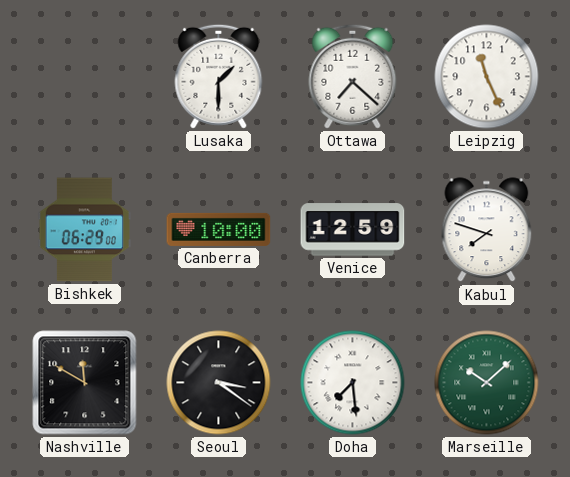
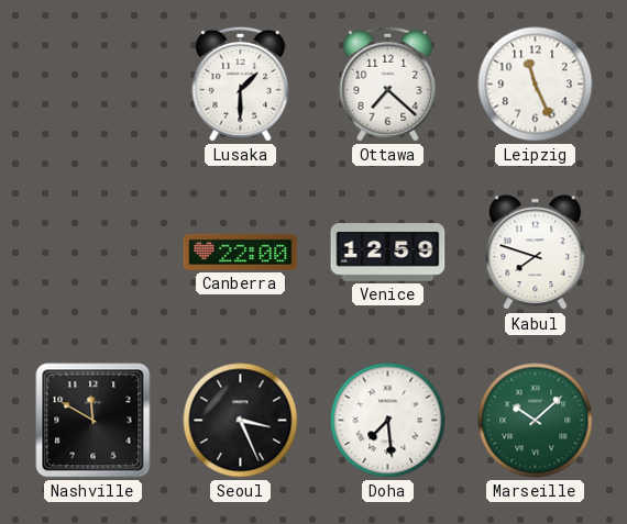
Bishkek: 06:29 -> none
Canberra: 10:00 -> 22:00
Seoul: 3:21 -> 3:26
